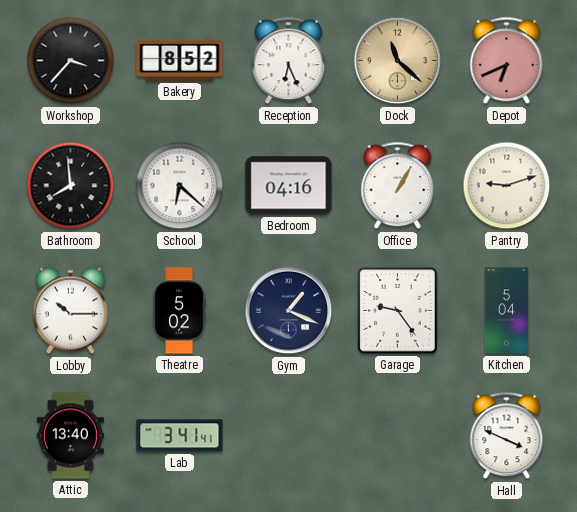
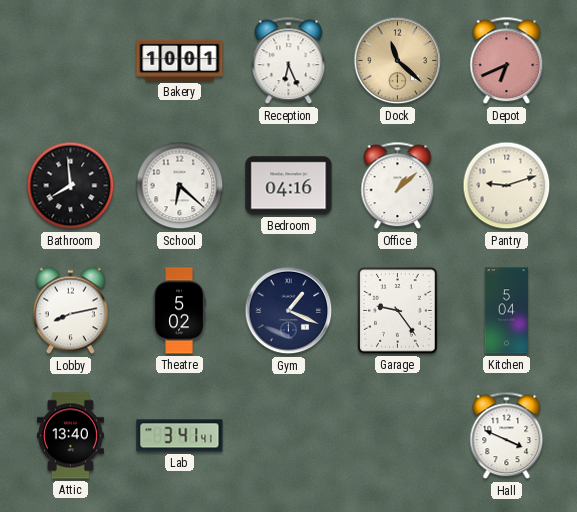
Workshop: 3:37 -> none
Bakery: 8:52 -> 10:01
Office: 1:05 -> 1:08
Lobby: 10:15 -> 8:13
